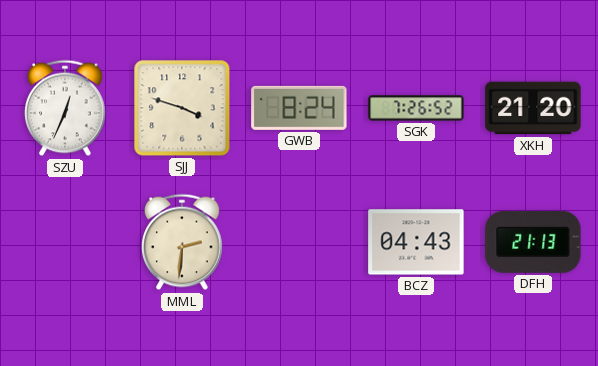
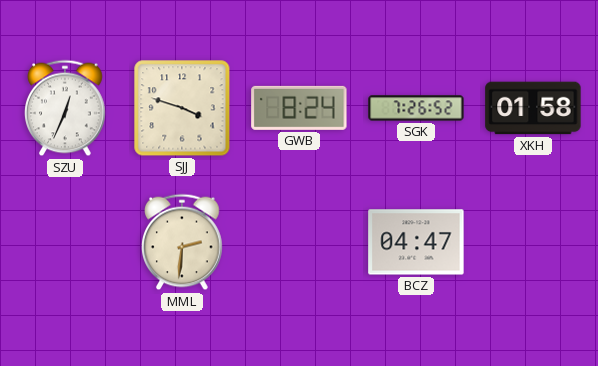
XKH: 21:20 -> 01:58
BCZ: 04:43 -> 04:47
DFH: 21:13 -> none
